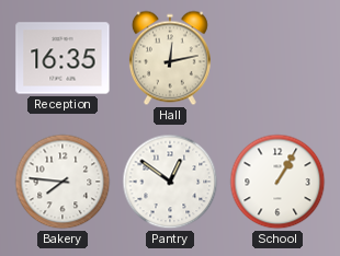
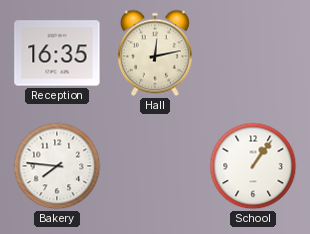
Pantry: 12:51 -> none
School: 1:05 -> 1:06
